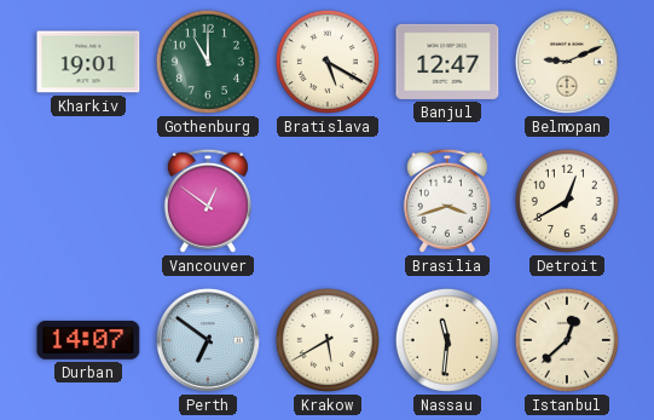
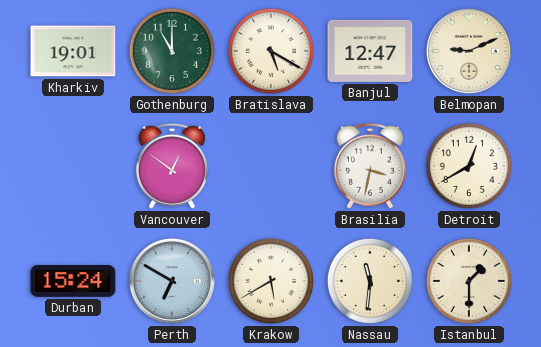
Brasilia: 3:42 -> 3:32
Durban: 14:07 -> 15:24
Perth: 6:51 -> 6:50
Istanbul: 12:38 -> 1:30
